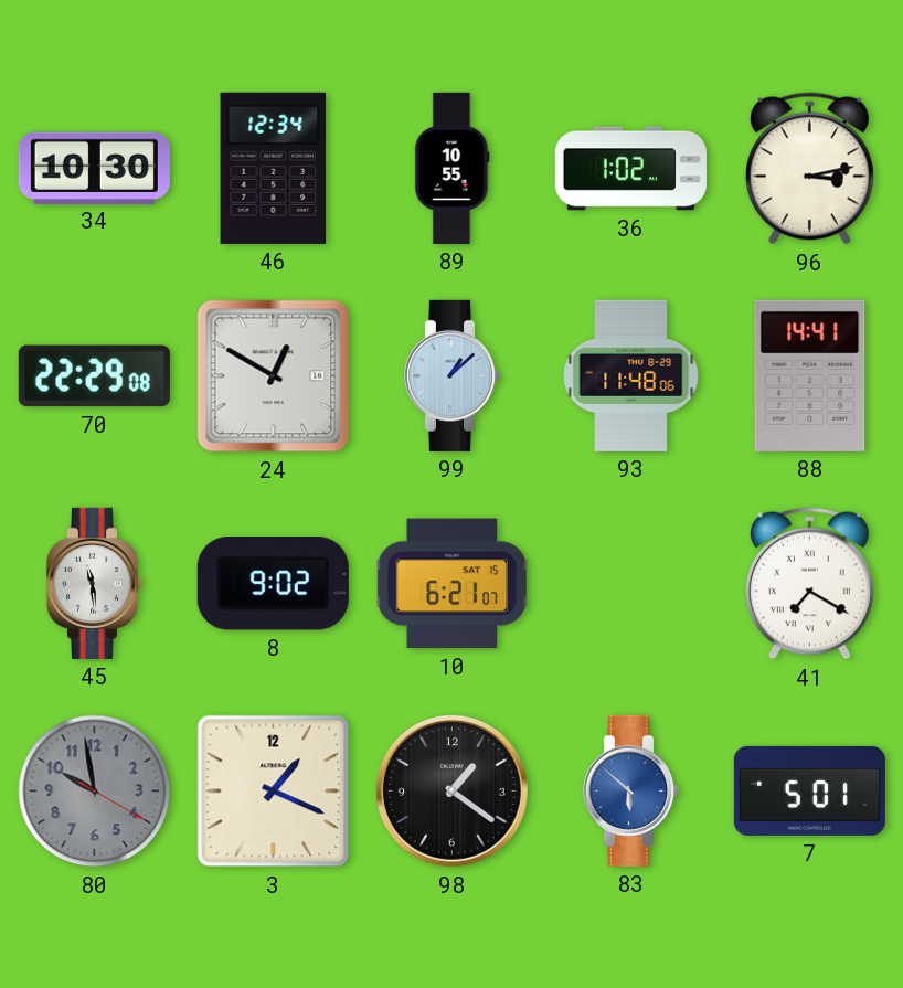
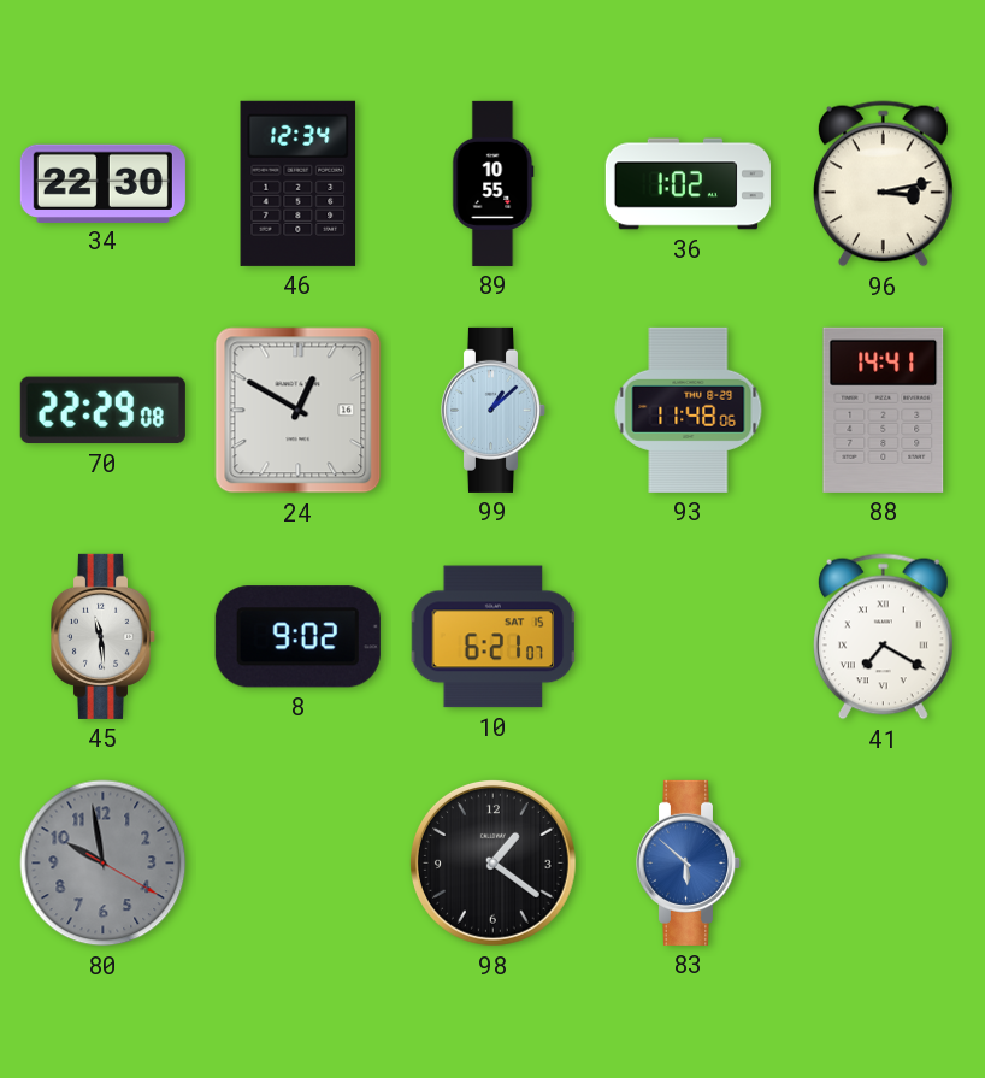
34: 10:30 -> 22:30
3: 1:19 -> none
7: 5:01 -> none
